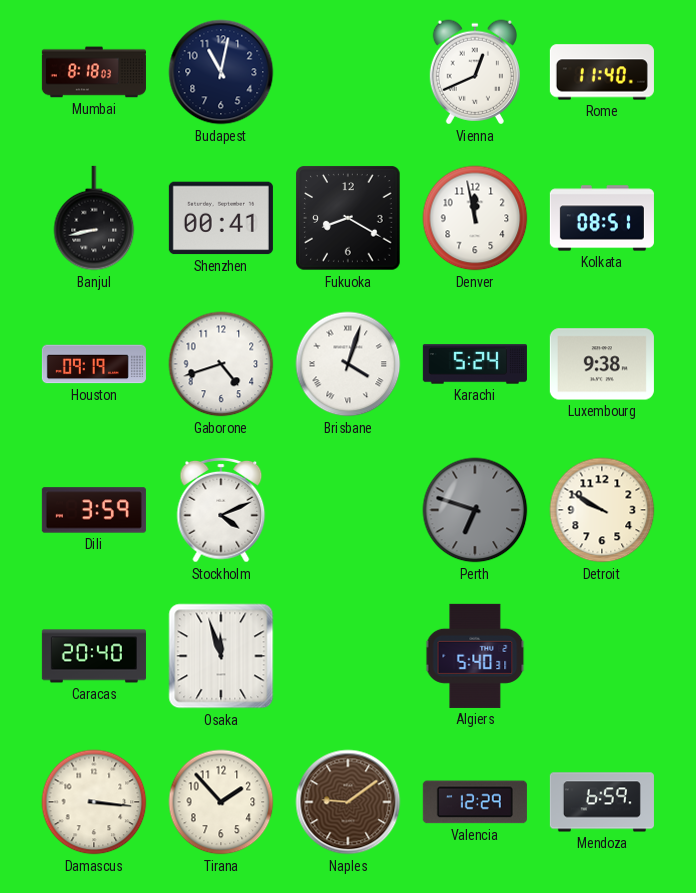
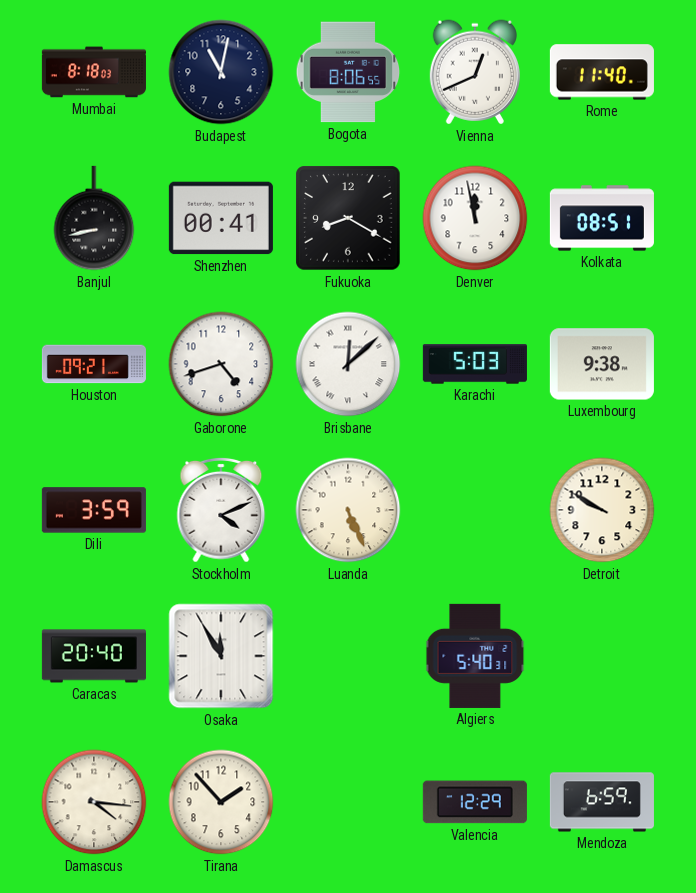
Bogota: none -> 8:06
Houston: 09:19 -> 09:21
Brisbane: 4:03 -> 12:08
Karachi: 5:24 -> 5:03
Luanda: none -> 5:26
Perth: 6:48 -> none
Osaka: 11:57 -> 11:55
Damascus: 3:16 -> 4:16
Naples: 9:09 -> none
